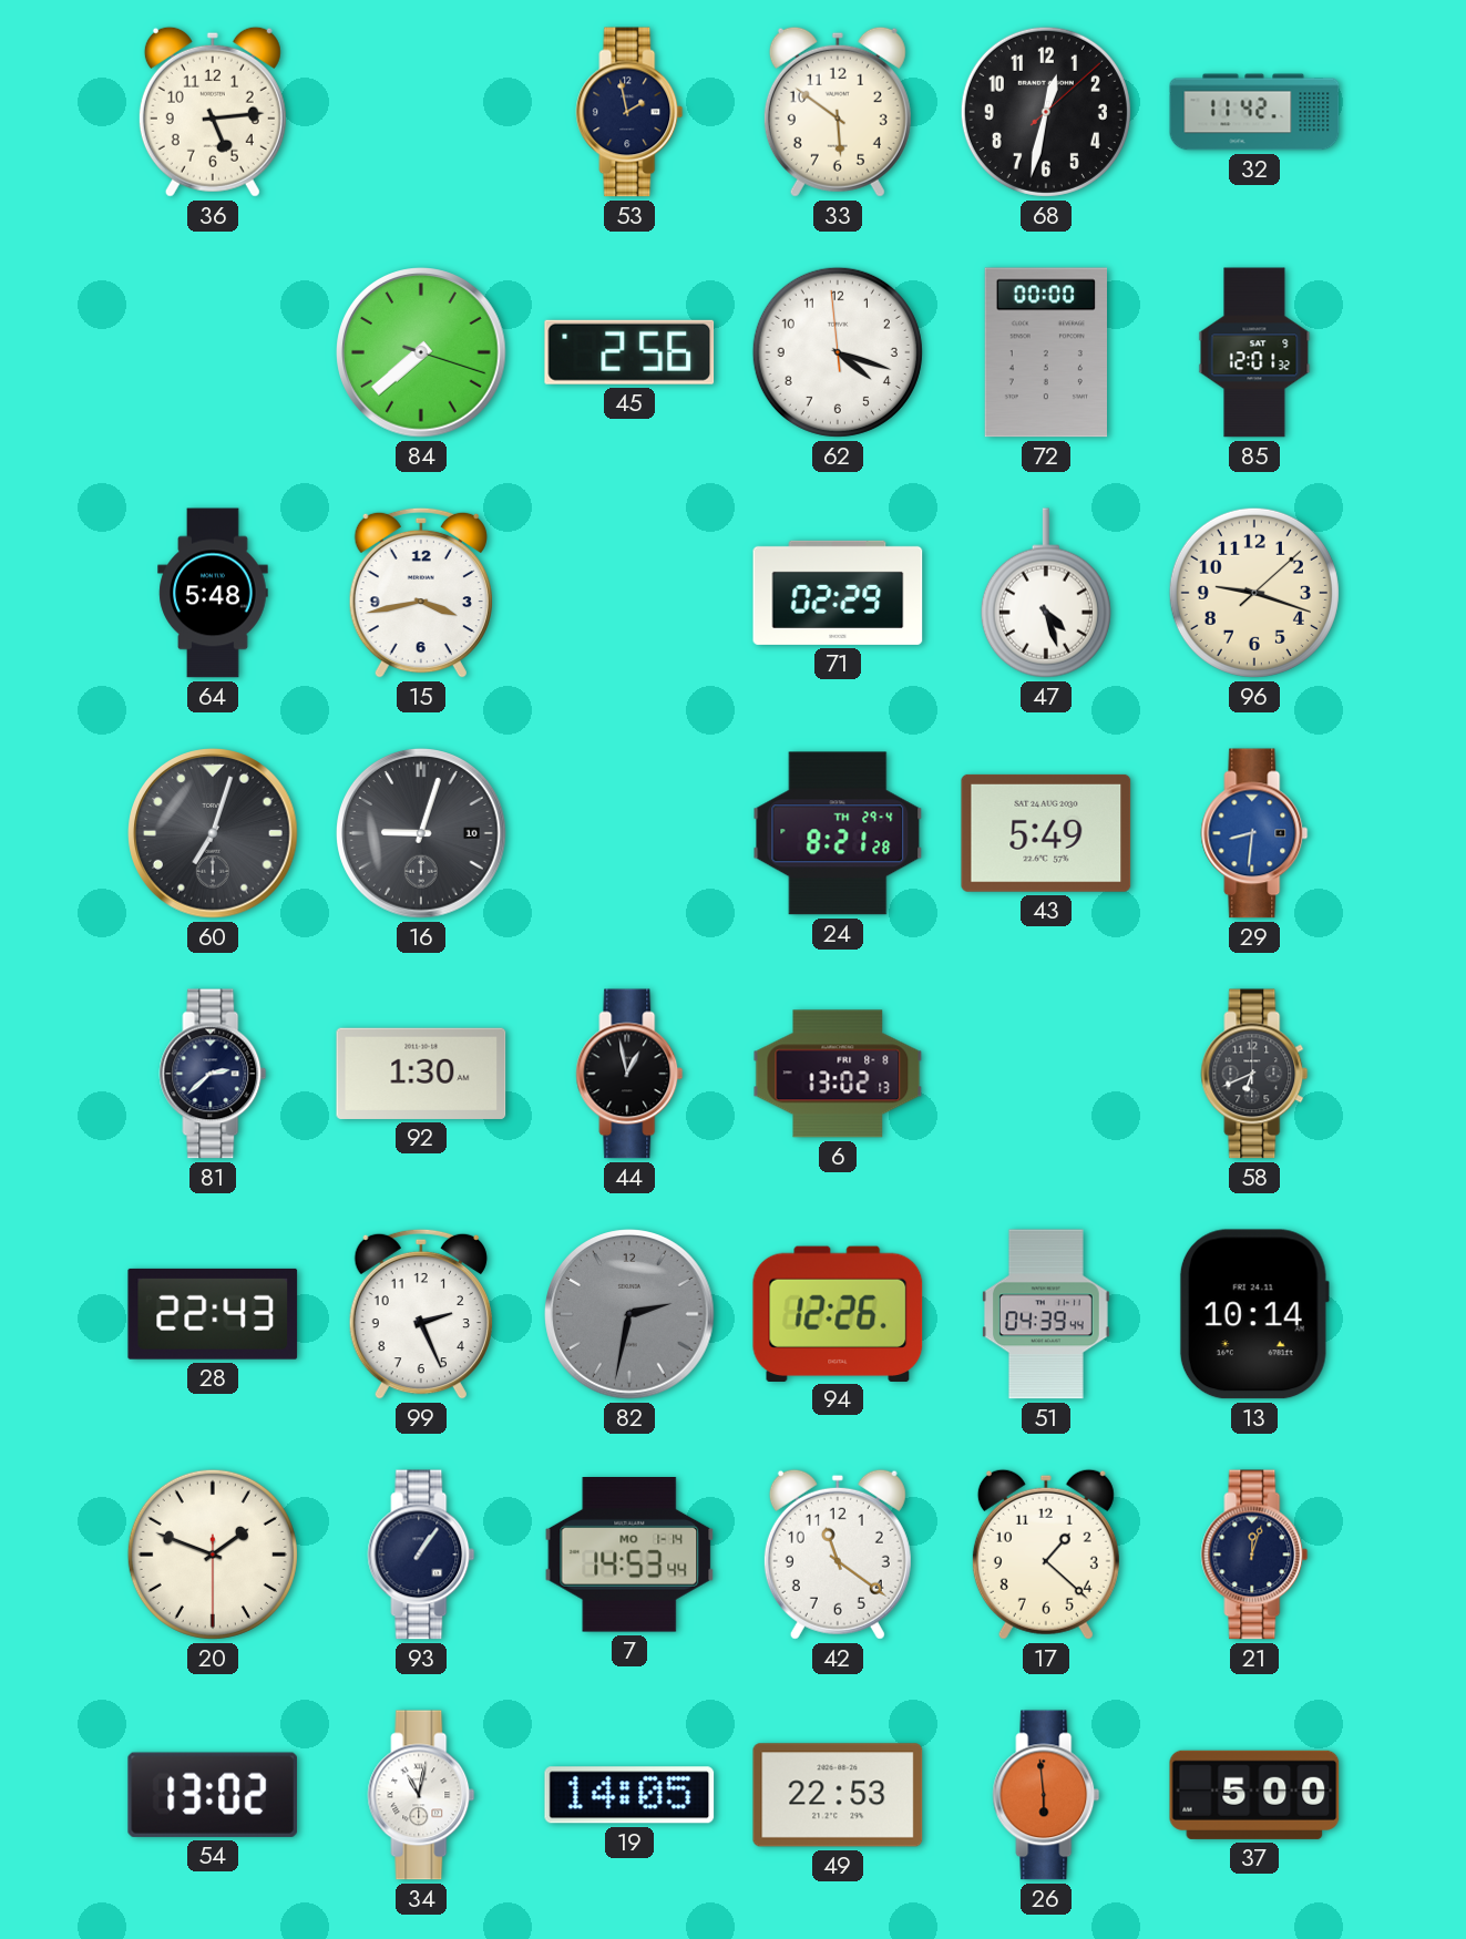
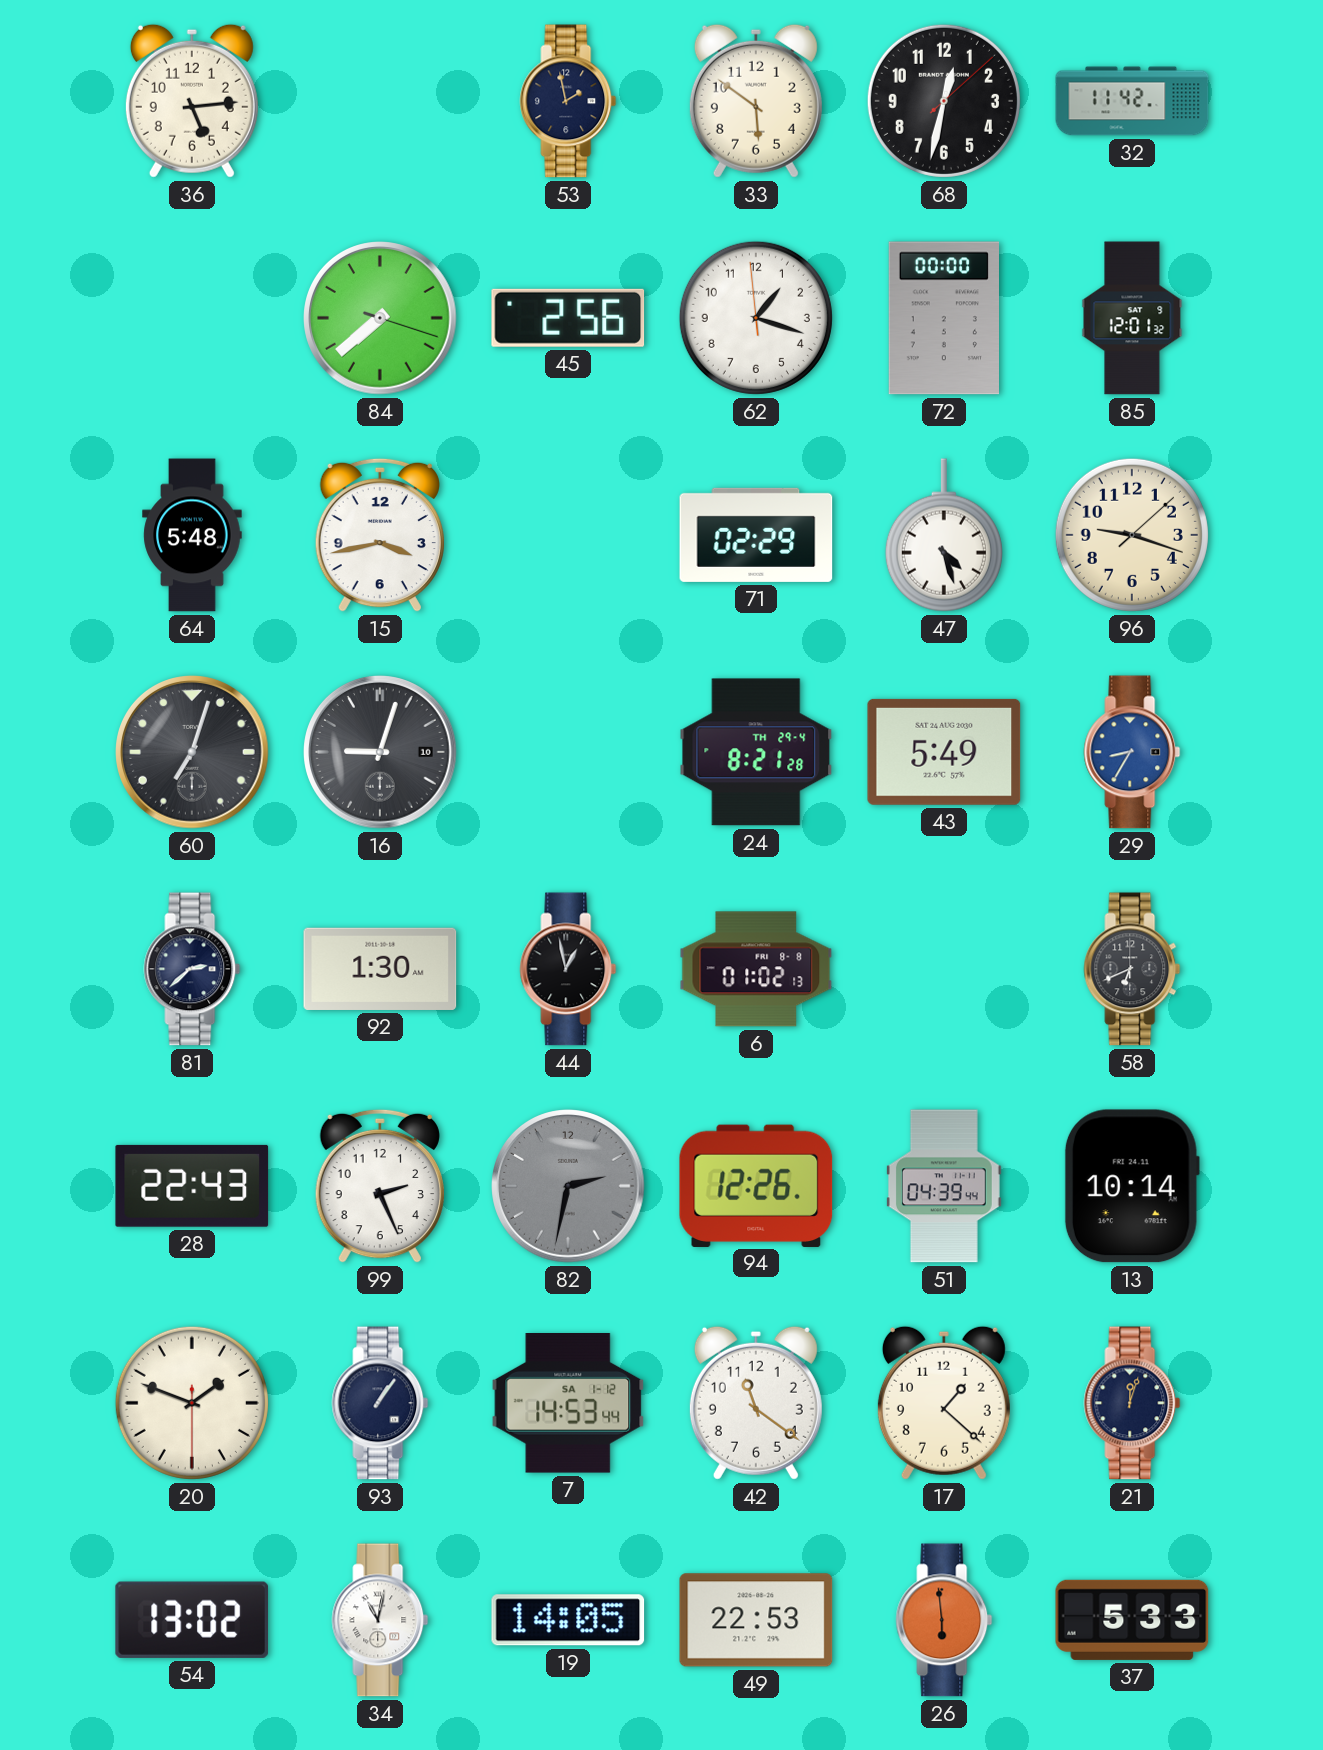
62: 4:17 -> 1:17
29: 8:31 -> 8:35
6: 13:02 -> 01:02
7 date: MO 1-14 -> SA 1-12
37: 5:00 -> 5:33
